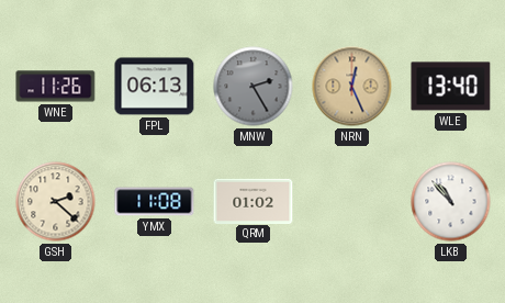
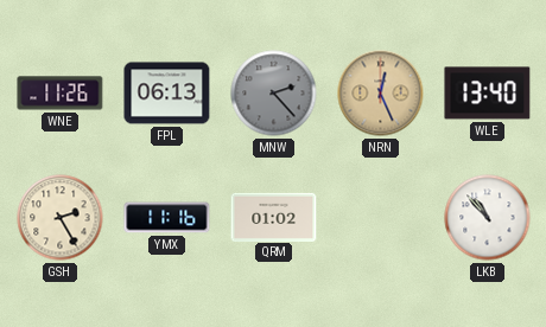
MNW: 2:25 -> 2:23
GSH: 2:22 -> 2:25
YMX: 11:08 -> 11:16
